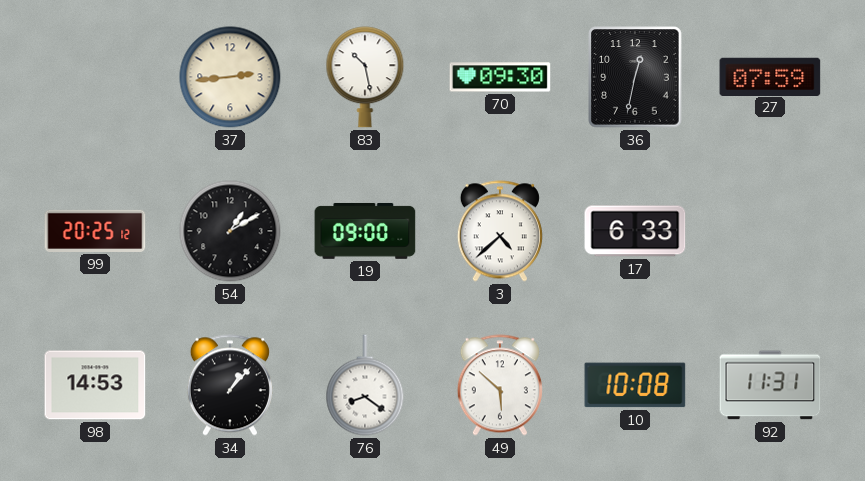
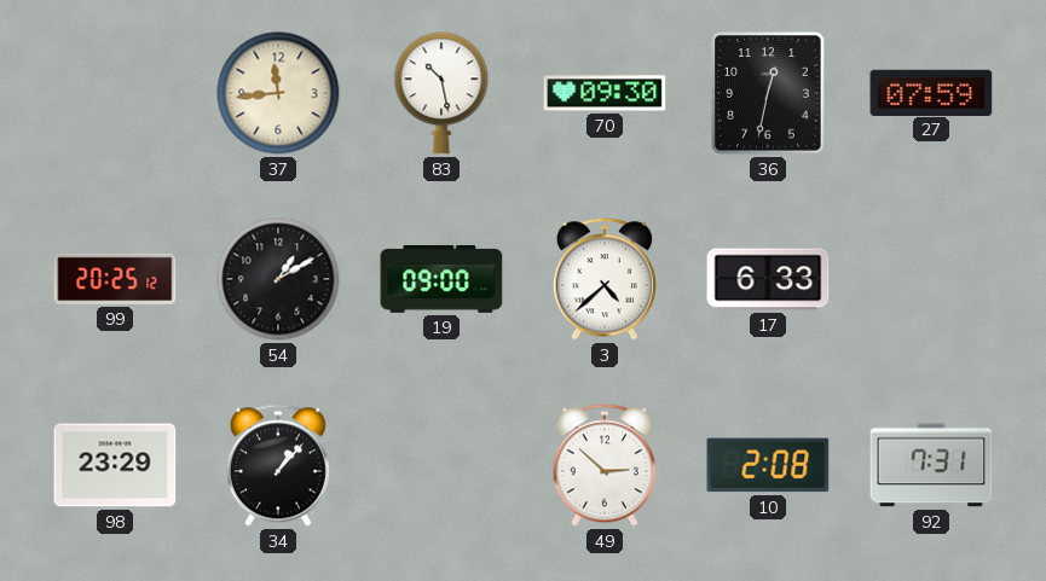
37: 2:44 -> 11:44
98: 14:53 -> 23:29
76: 8:21 -> none
49: 5:52 -> 2:52
10: 10:08 -> 2:08
92: 11:31 -> 7:31
